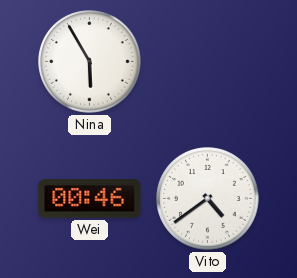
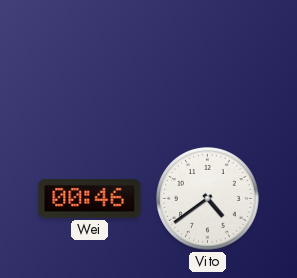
Nina: 5:55 -> none
